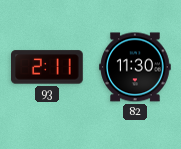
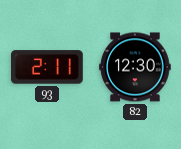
82: 11:30 -> 12:30
